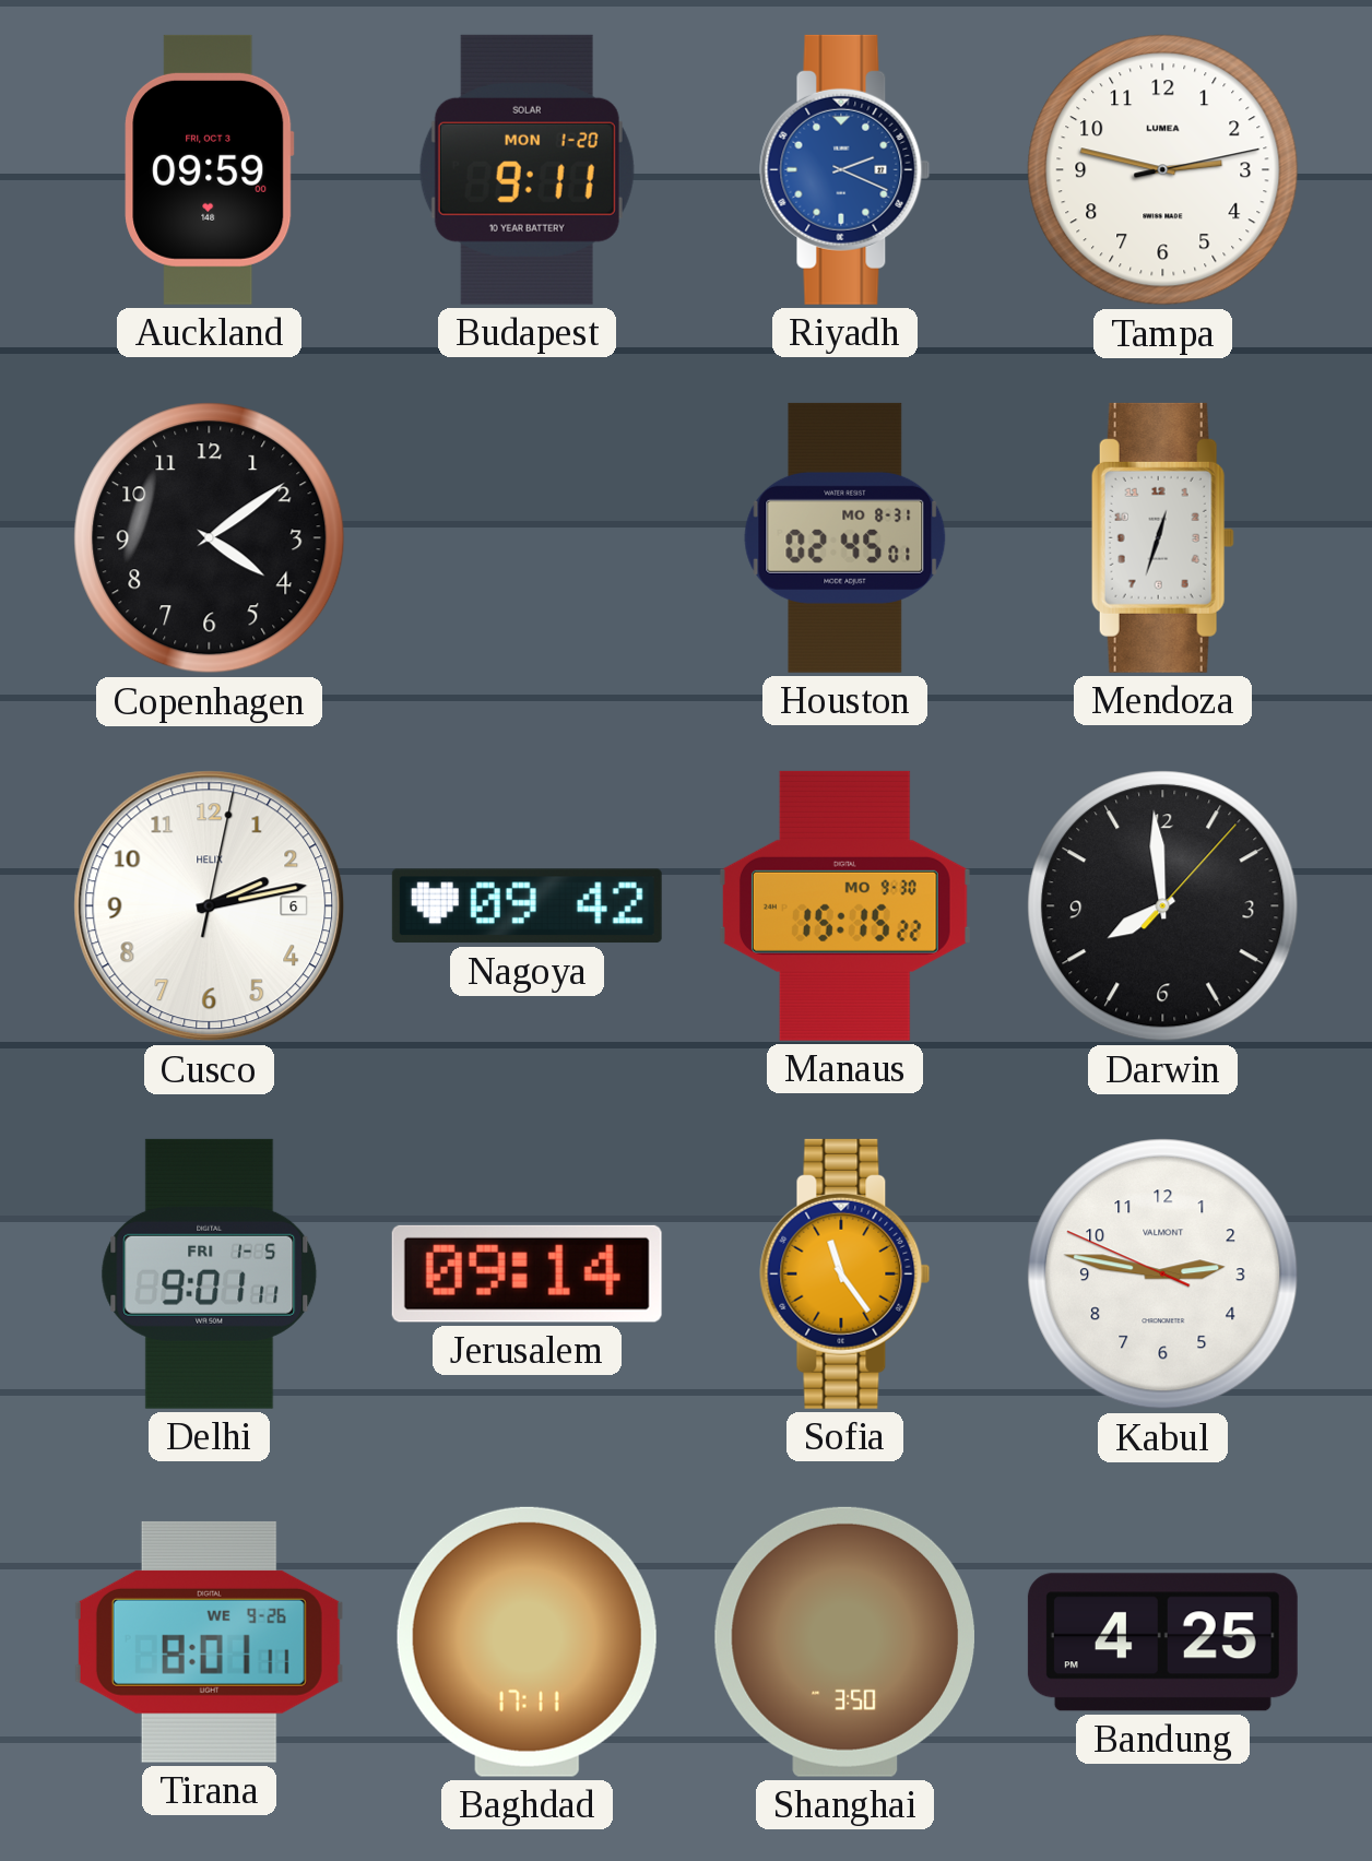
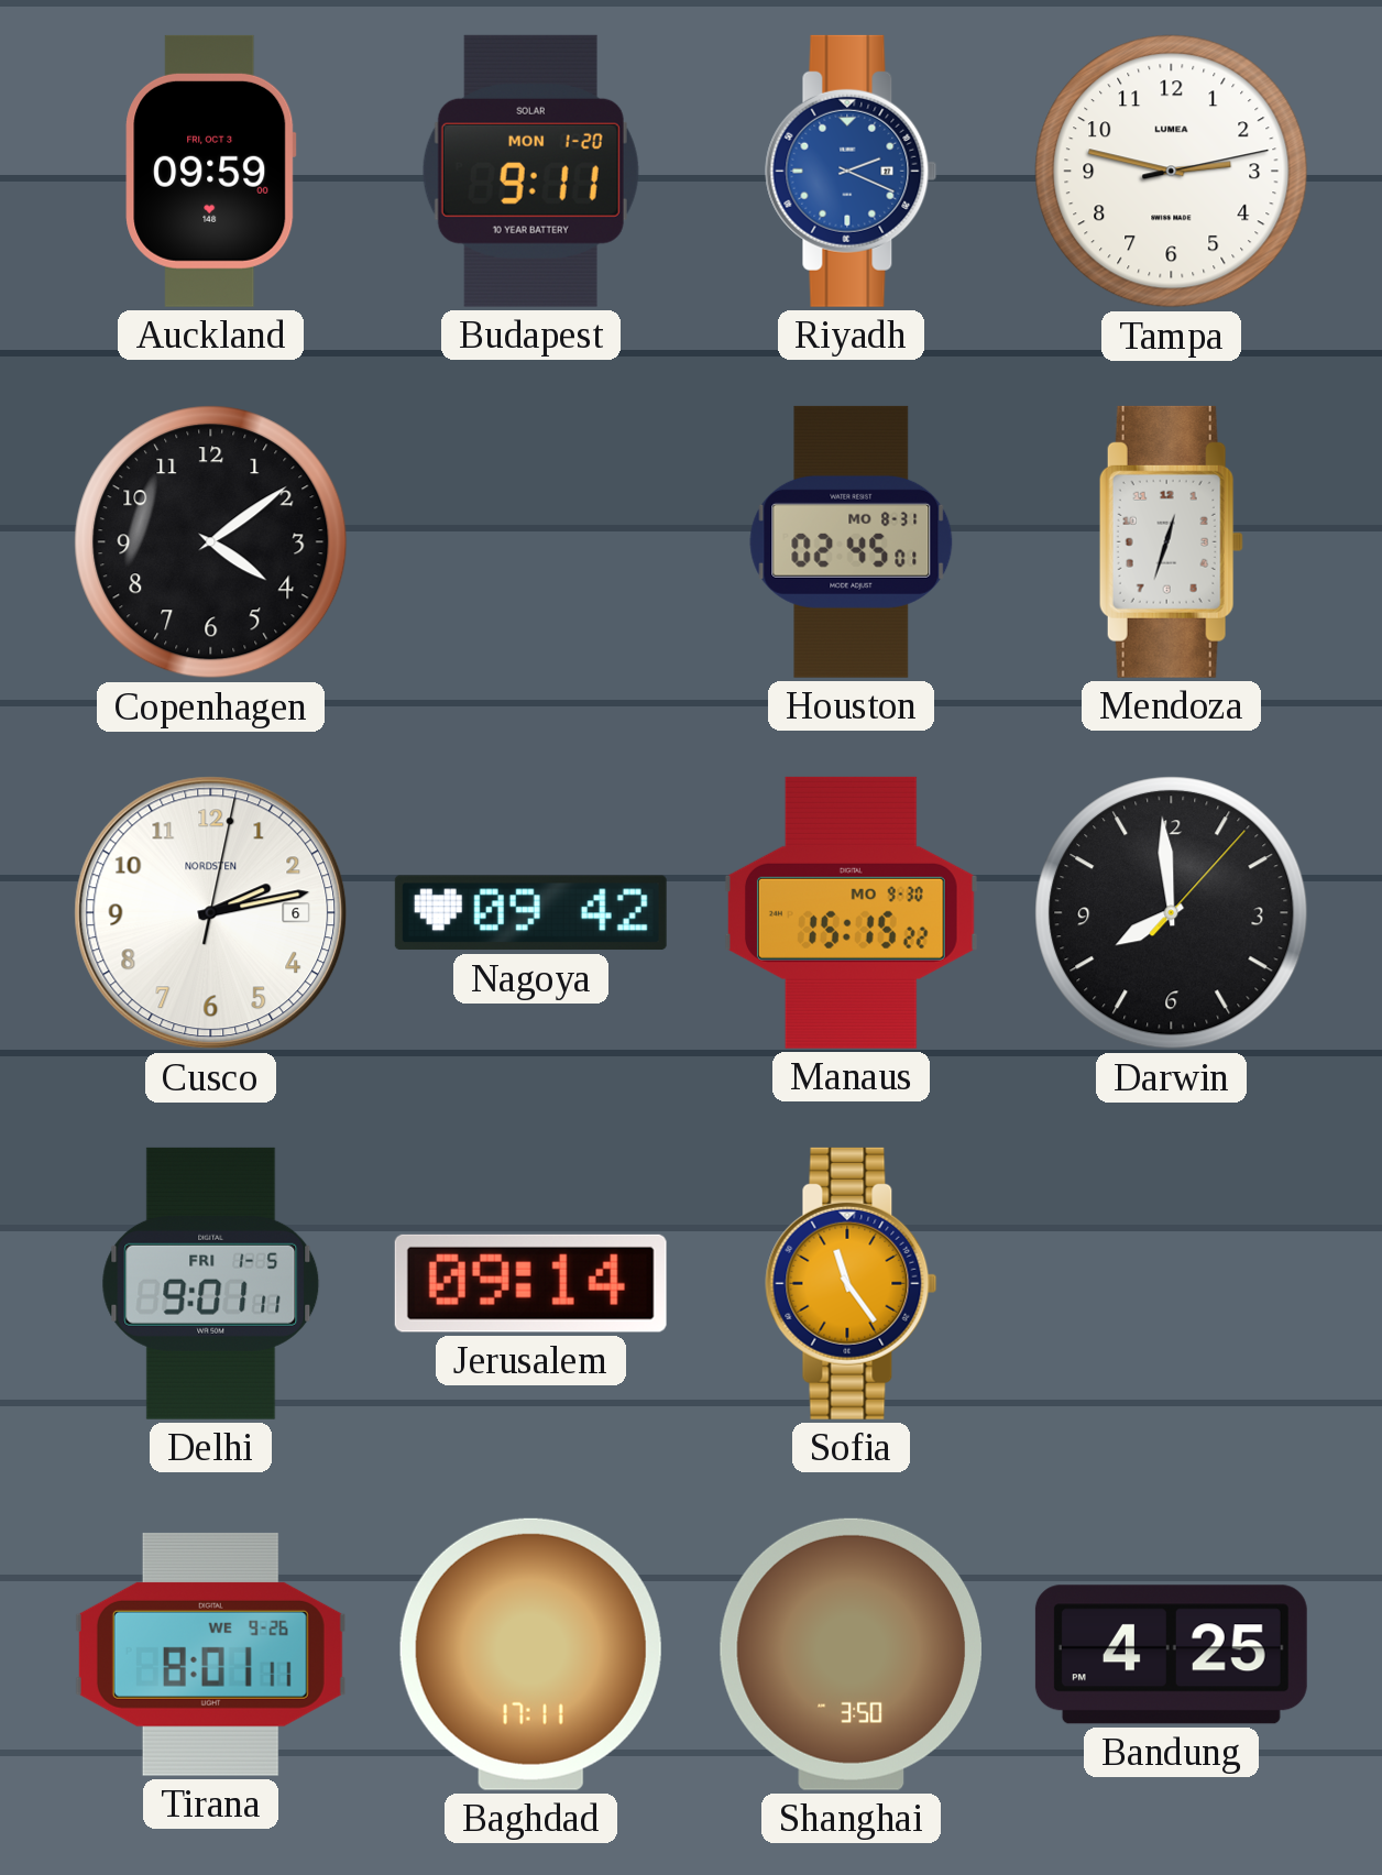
Cusco brand: HELIX -> NORDSTEN
Kabul: 2:46 -> none
